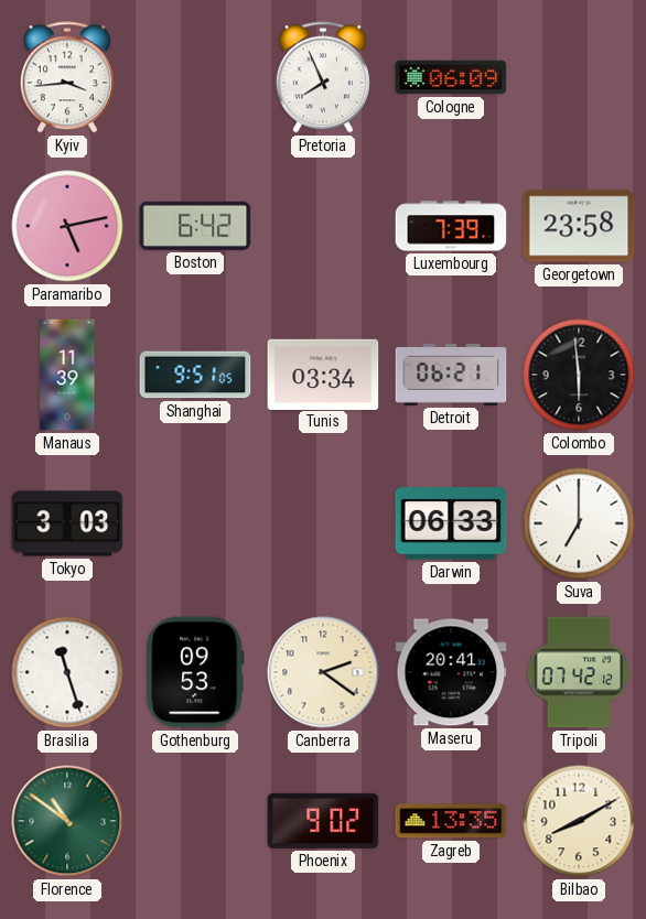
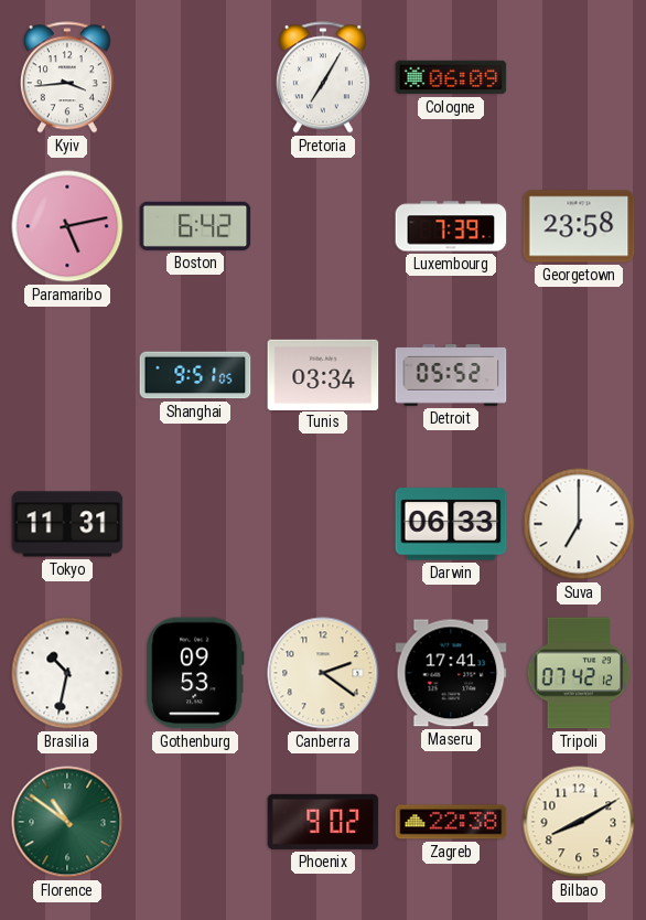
Pretoria: 7:56 -> 7:05
Manaus: 11:39 -> none
Detroit: 06:21 -> 05:52
Colombo: 5:59 -> none
Tokyo: 3:03 -> 11:31
Brasilia: 11:27 -> 10:32
Maseru: 20:41 -> 17:41
Zagreb: 13:35 -> 22:38
